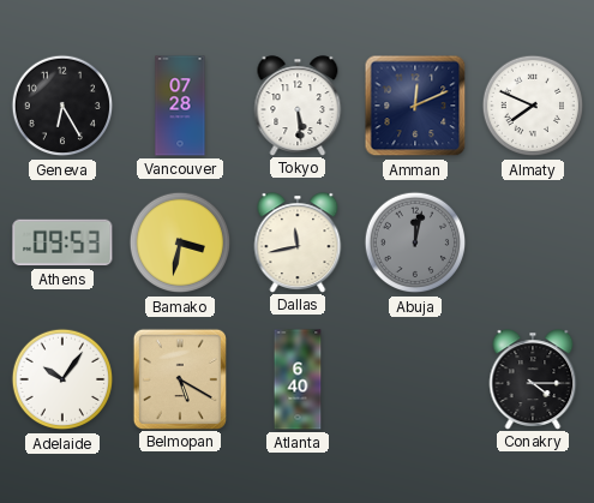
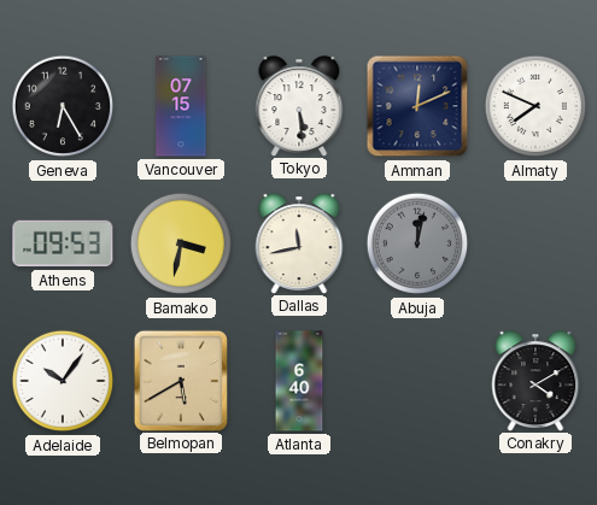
Vancouver: 07:28 -> 07:15
Belmopan: 5:20 -> 5:40
Conakry: 4:15 -> 4:10
